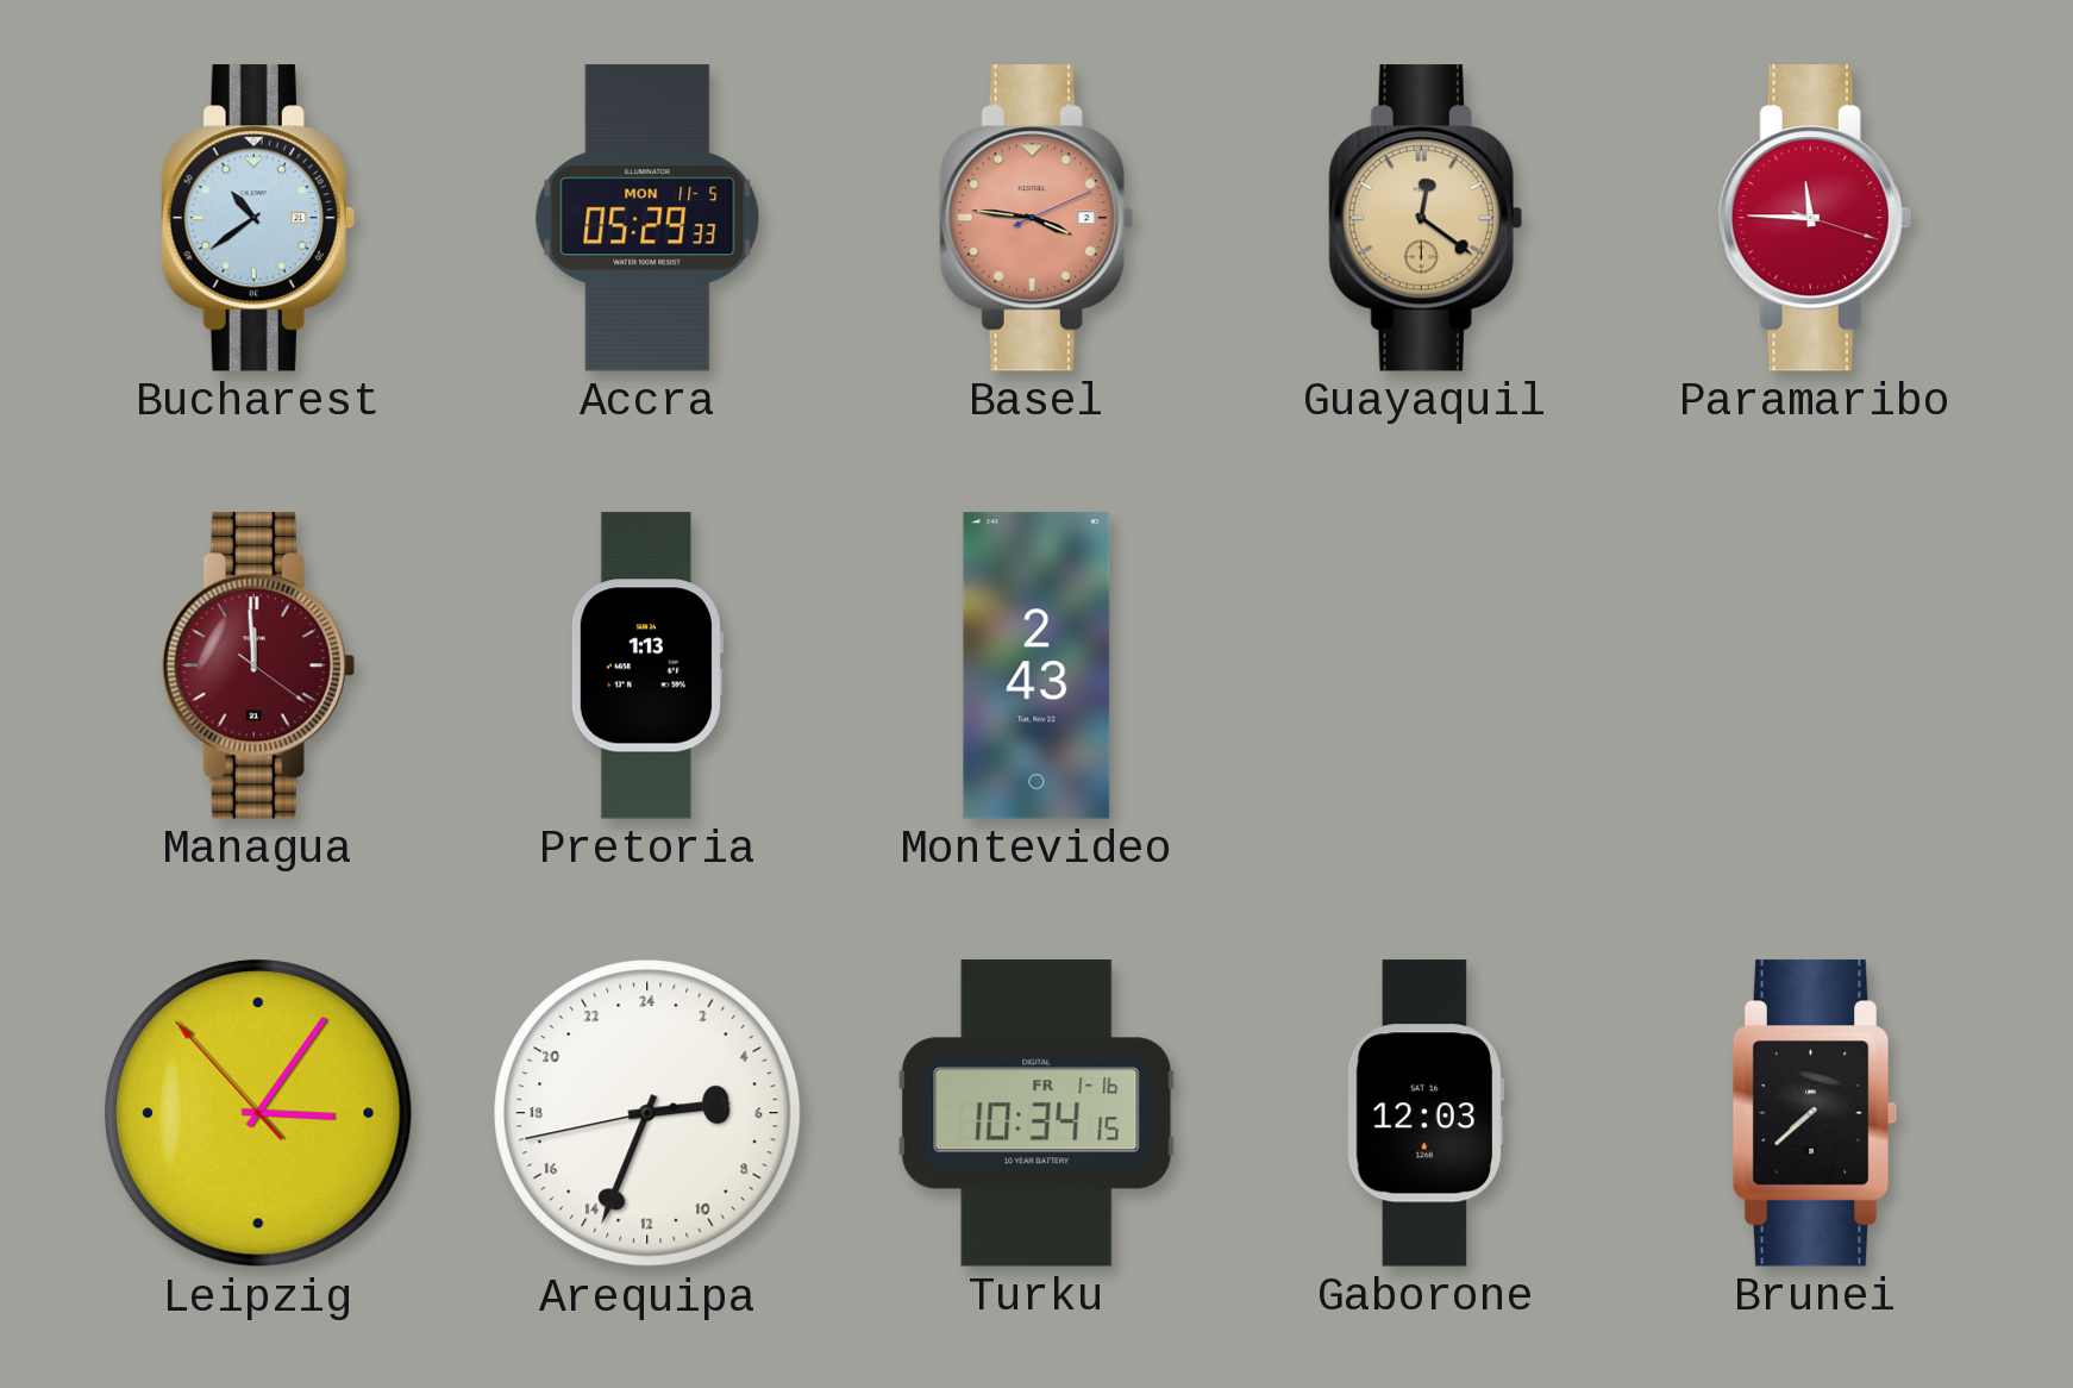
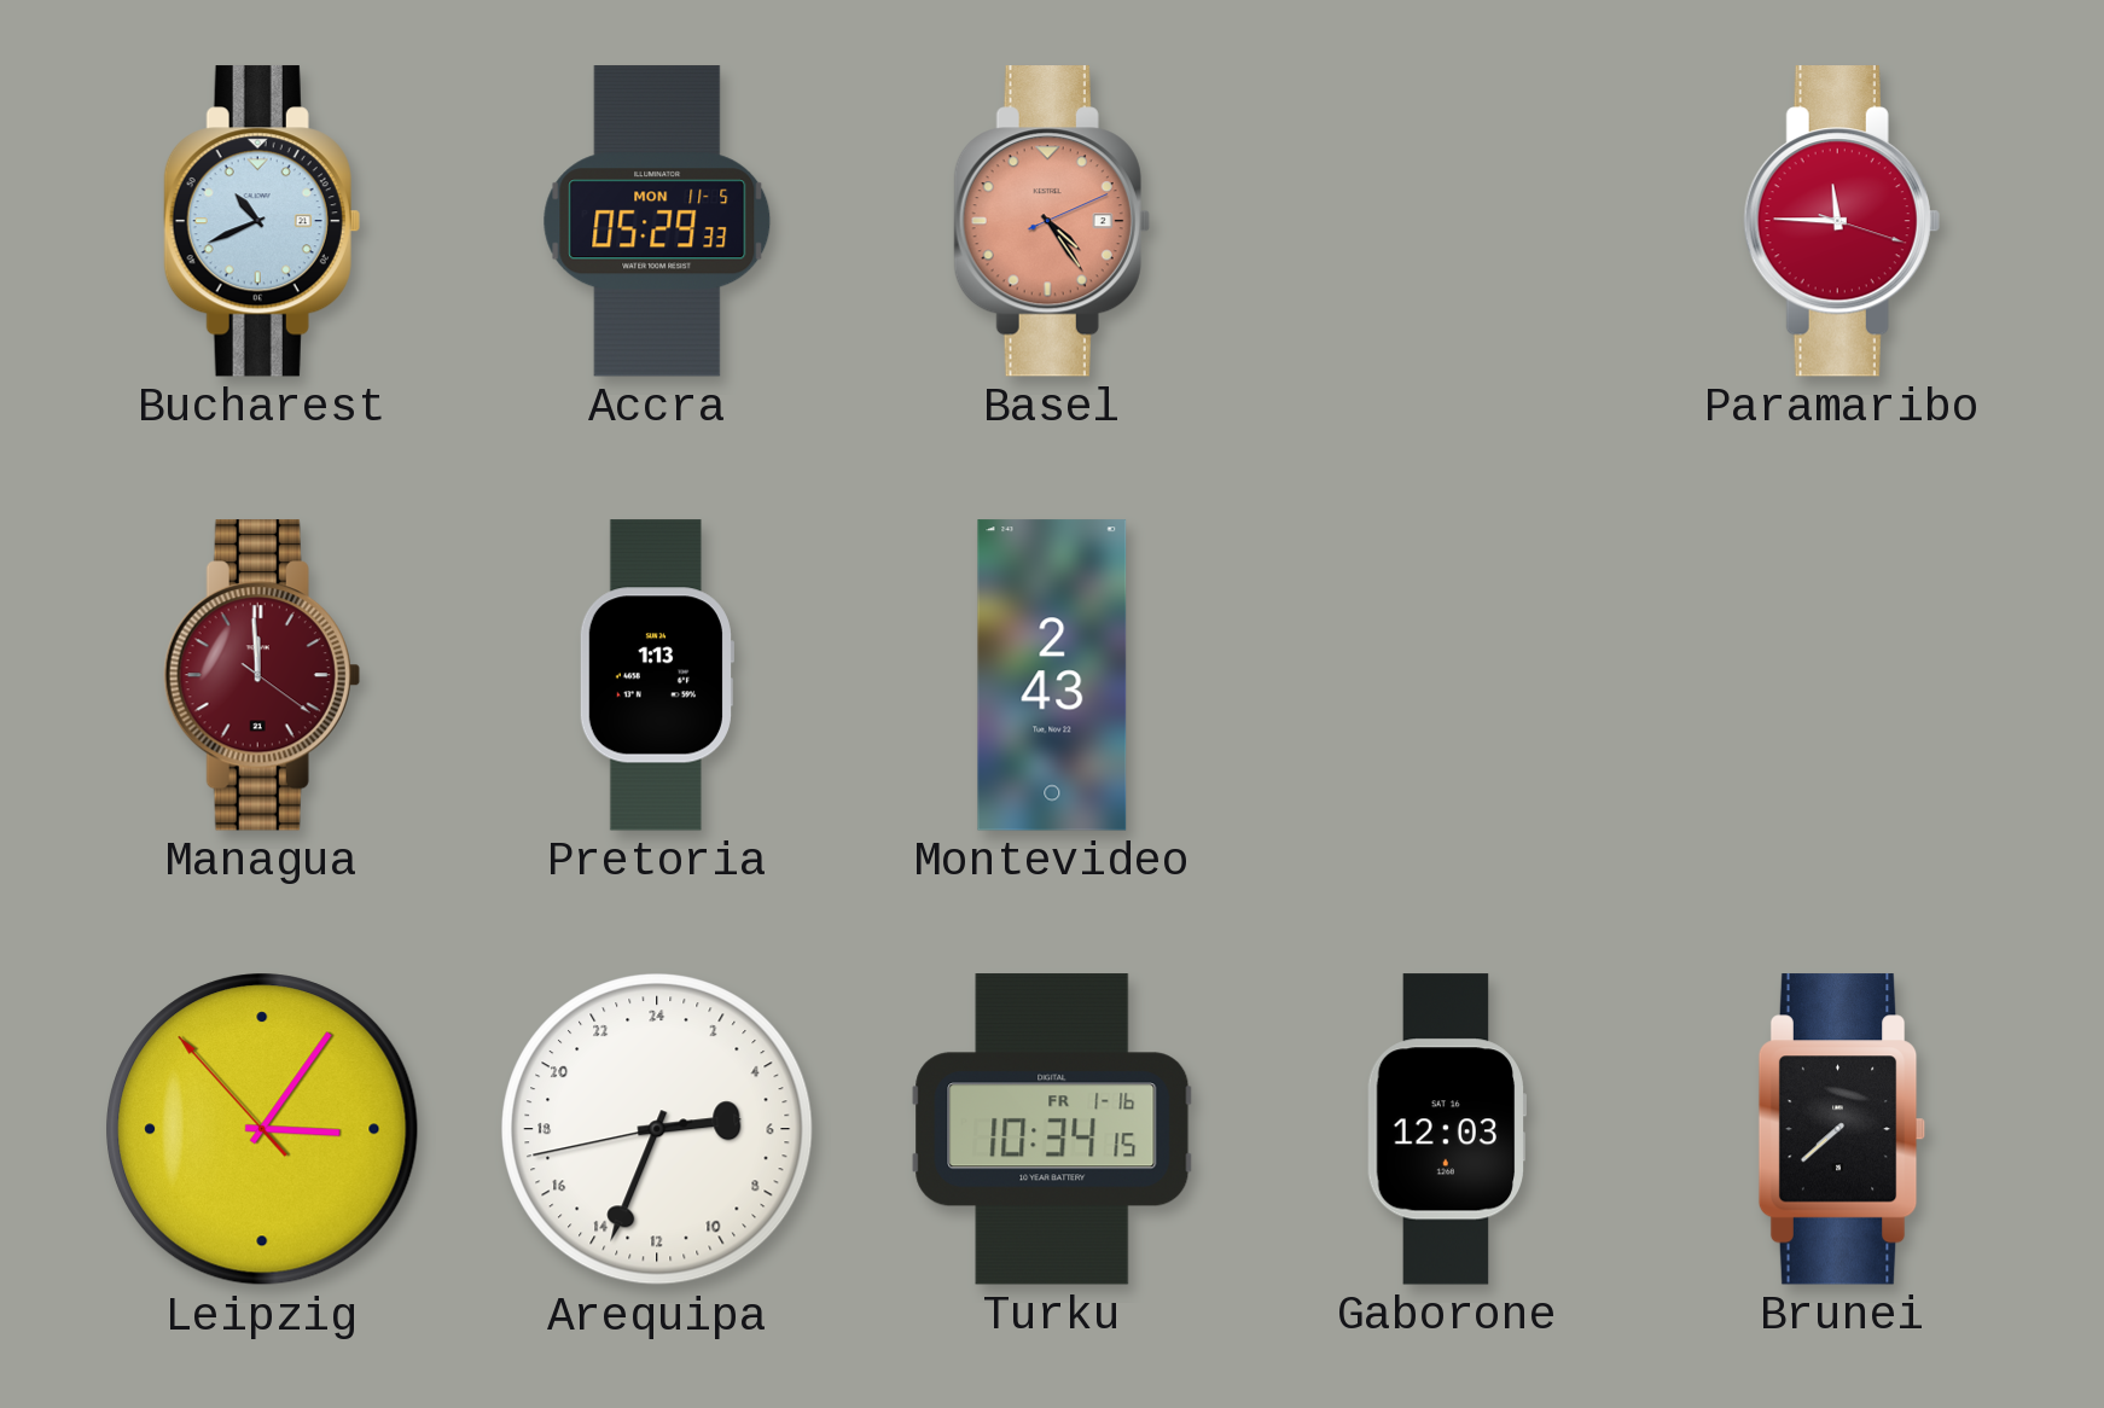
Bucharest: 10:39 -> 10:41
Basel: 3:46 -> 4:24
Guayaquil: 12:21 -> none
